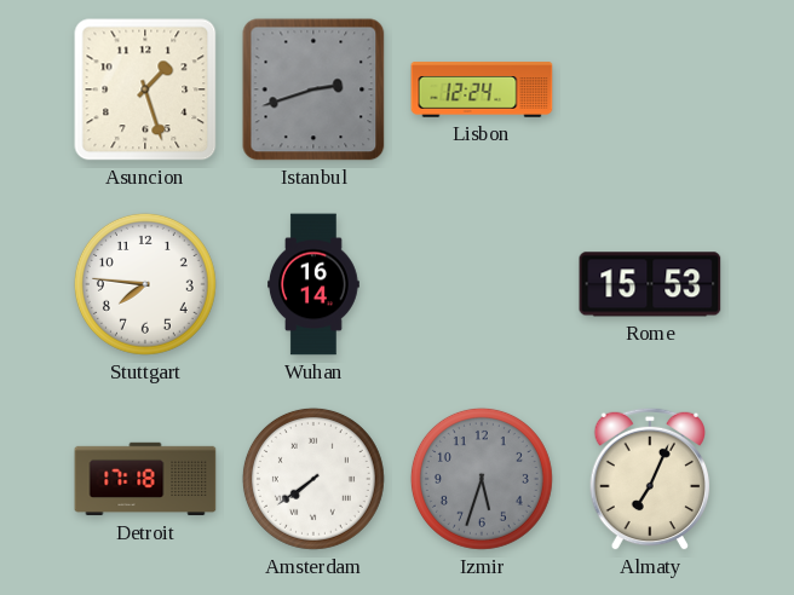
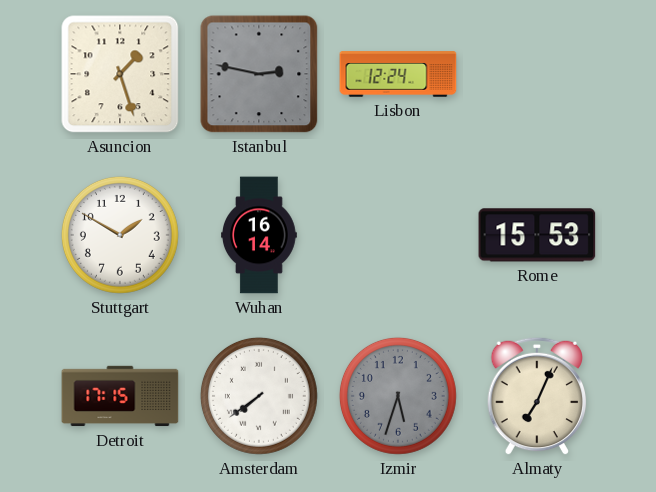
Istanbul: 2:42 -> 2:47
Stuttgart: 7:46 -> 1:50
Detroit: 17:18 -> 17:15
